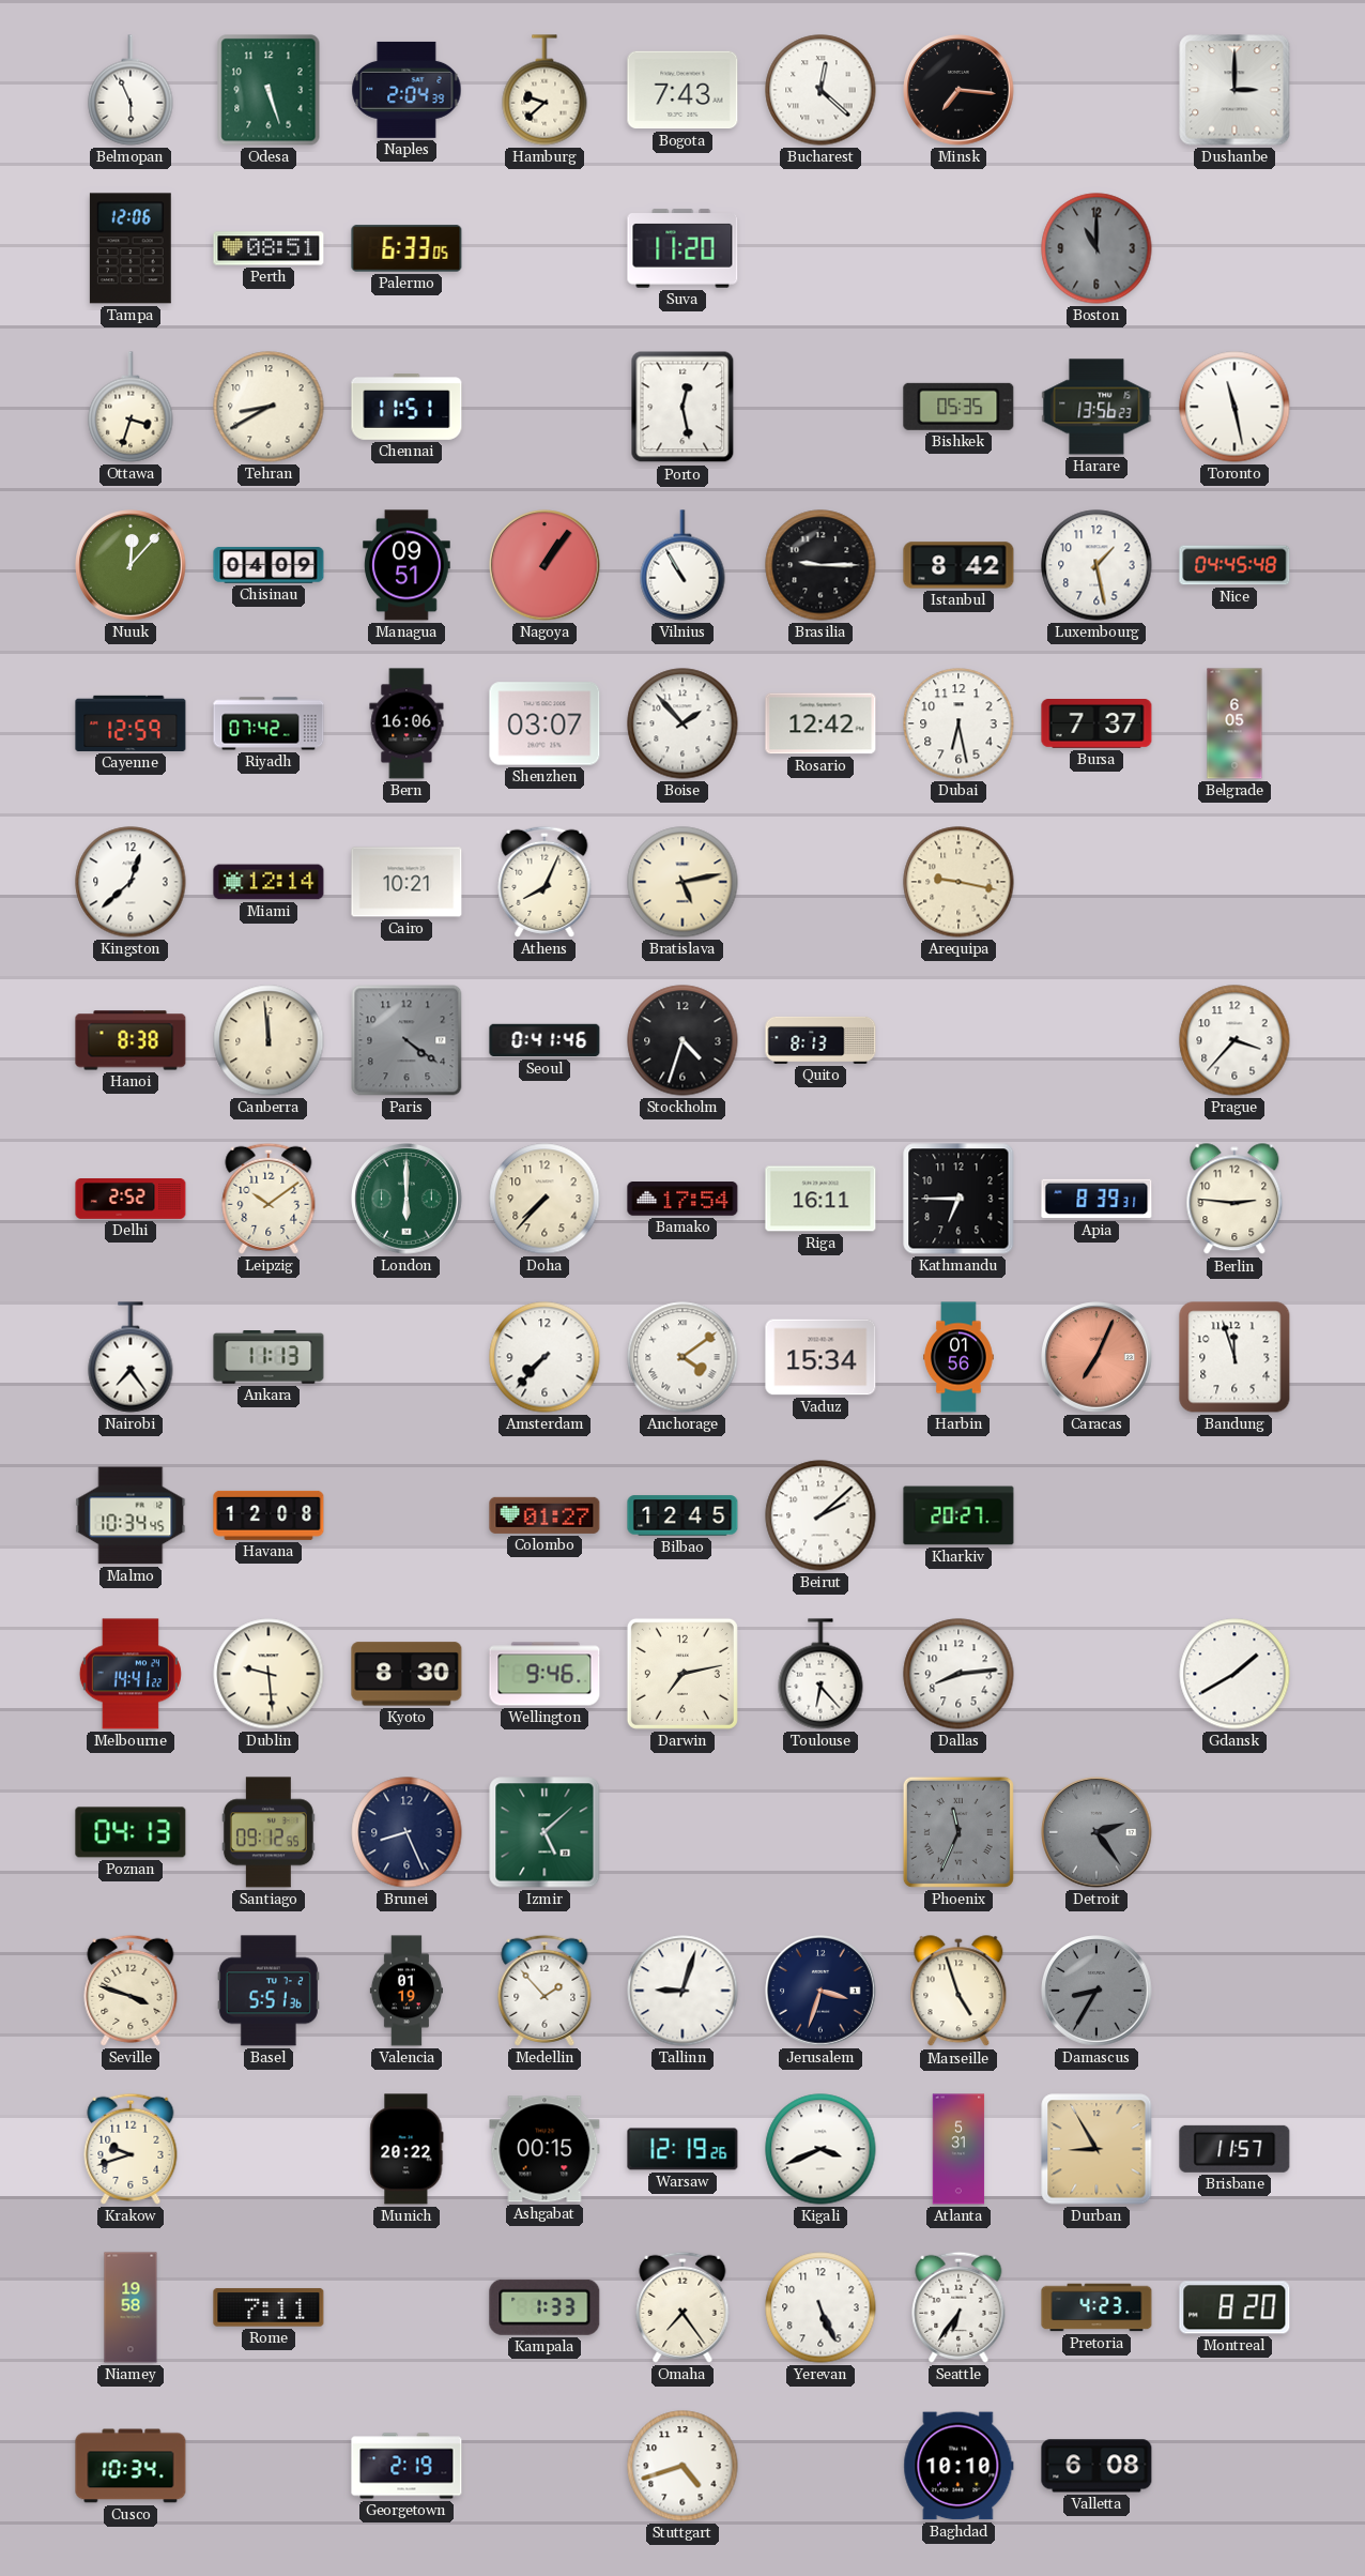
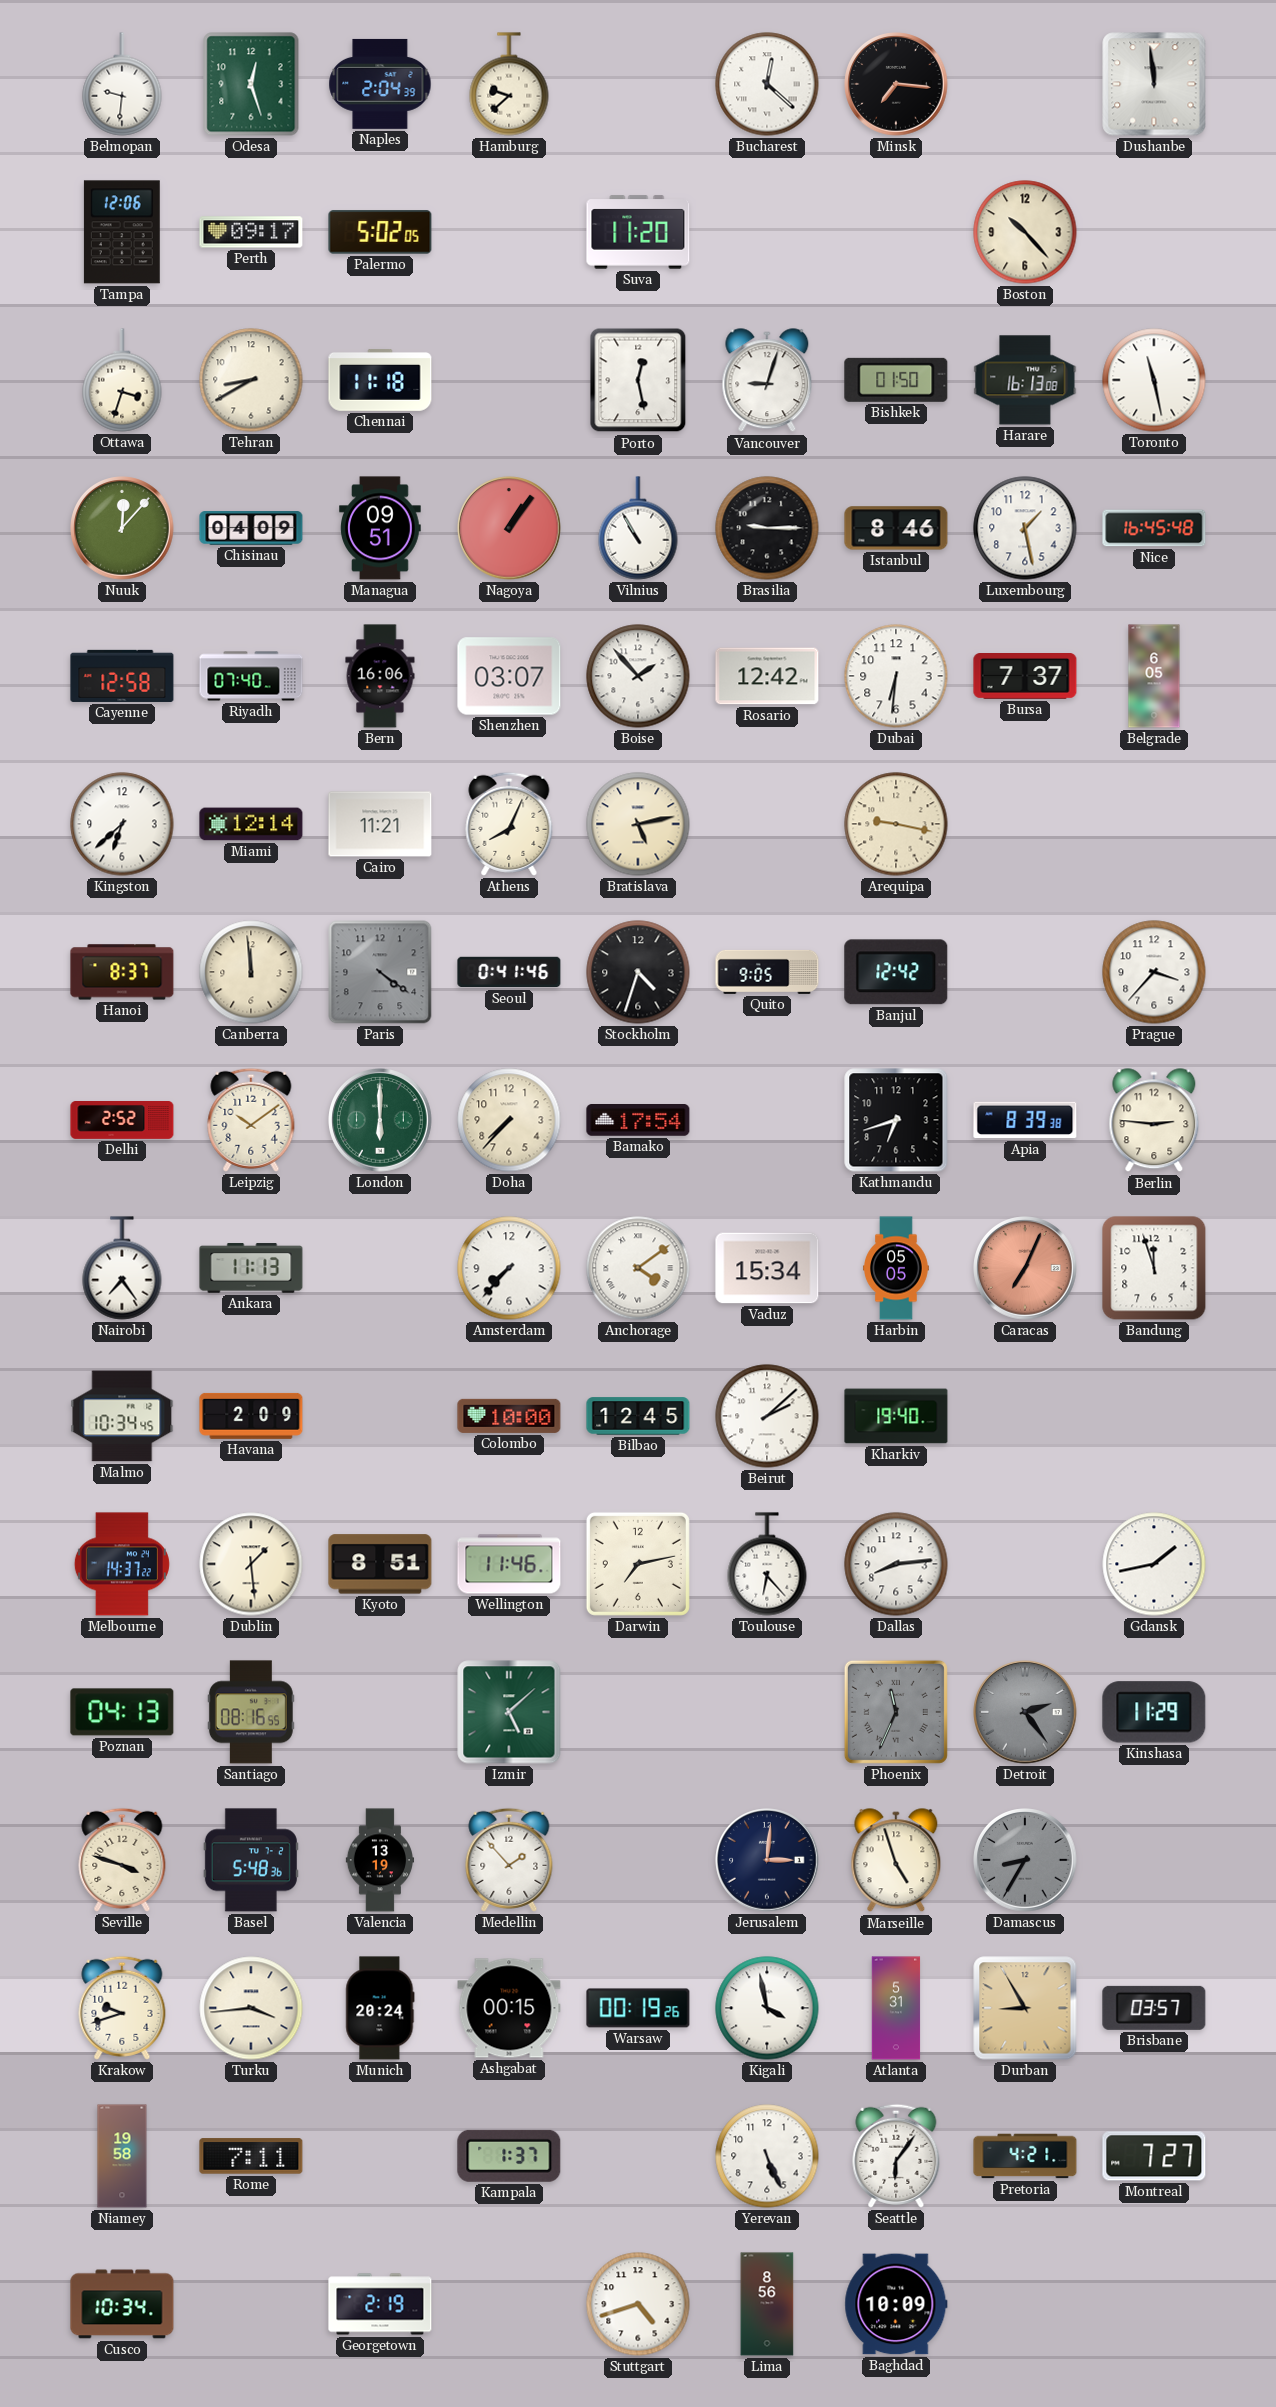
Belmopan: 5:56 -> 9:31
Odesa: 5:27 -> 12:27
Bogota: 7:43 -> none
Dushanbe: 3:00 -> 11:59
Perth: 08:51 -> 09:17
Palermo: 6:33 -> 5:02
Boston: 11:00 -> 10:23
Boston dial: grey -> cream
Chennai: 11:51 -> 11:18
Vancouver: none -> 9:03
Bishkek: 05:35 -> 01:50
Harare: 13:56 -> 16:13
Istanbul: 8:42 -> 8:46
Nice: 04:45 -> 16:45
Cayenne: 12:59 -> 12:58
Riyadh: 07:42 -> 07:40
Dubai: 6:28 -> 6:31
Kingston: 12:38 -> 6:38
Cairo: 10:21 -> 11:21
Hanoi: 8:38 -> 8:37
Quito: 8:13 -> 9:05
Banjul: none -> 12:42
Riga: 16:11 -> none
Kathmandu: 6:45 -> 6:42
Apia: 8:39:31 -> 8:39:38
Harbin: 01:56 -> 05:05
Havana: 12:08 -> 2:09
Colombo: 01:27 -> 10:00
Kharkiv: 20:27 -> 19:40
Melbourne: 14:41 -> 14:37
Dublin: 9:29 -> 1:29
Kyoto: 8:30 -> 8:51
Wellington: 9:46 -> 11:46
Gdansk: 1:40 -> 1:43
Santiago: 09:12 -> 08:16
Brunei: 8:26 -> none
Kinshasa: none -> 11:29
Basel: 5:51 -> 5:48
Valencia: 01:19 -> 13:19
Tallinn: 9:03 -> none
Jerusalem: 3:33 -> 3:01
Turku: none -> 3:44
Munich: 20:22 -> 20:24
Warsaw: 12:19 -> 00:19
Kigali: 3:41 -> 3:58
Brisbane: 11:57 -> 03:57
Kampala: 1:33 -> 1:37
Omaha: 7:24 -> none
Seattle: 6:36 -> 6:06
Pretoria: 4:23 -> 4:21
Montreal: 8:20 -> 7:27
Lima: none -> 8:56
Baghdad: 10:10 -> 10:09
Valletta: 6:08 -> none
